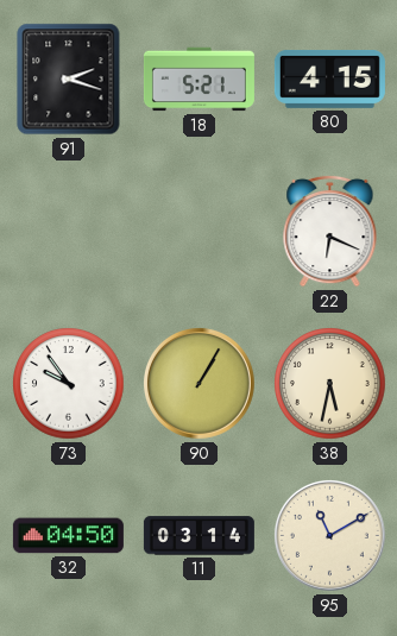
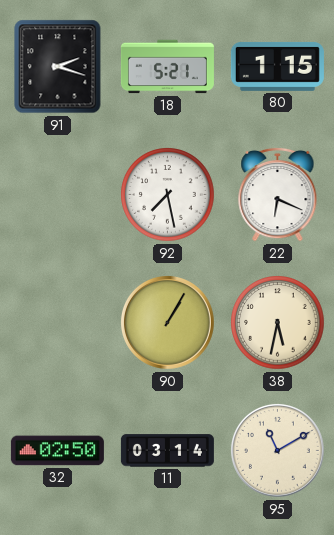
80: 4:15 -> 1:15
92: none -> 7:28
73: 9:54 -> none
32: 04:50 -> 02:50
